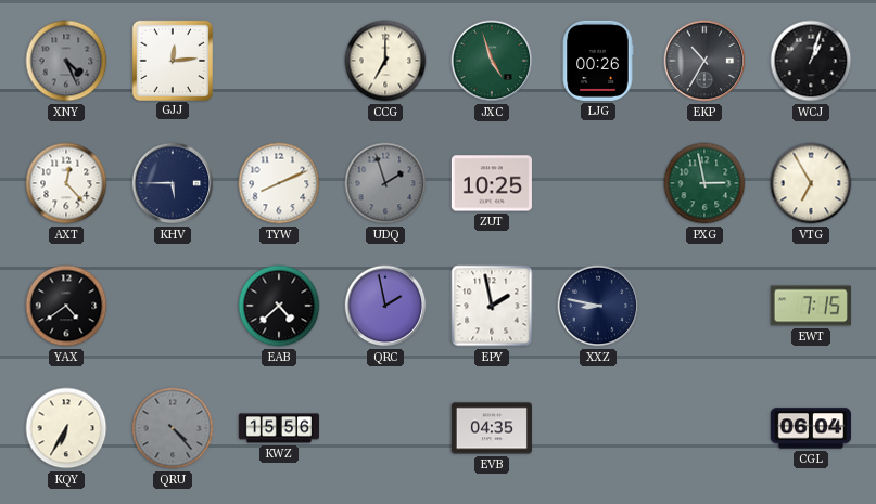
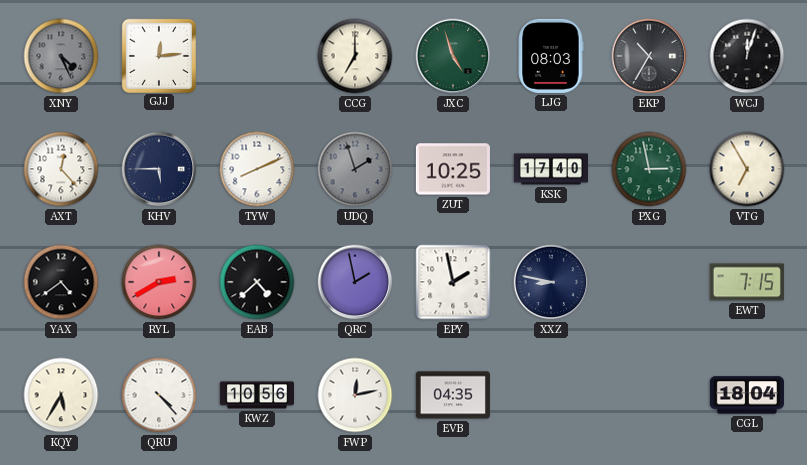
LJG: 00:26 -> 08:03
WCJ: 1:03 -> 12:03
KSK: none -> 17:40
RYL: none -> 2:40
KQY: 6:35 -> 5:35
QRU dial: grey -> white
KWZ: 15:56 -> 10:56
FWP: none -> 12:13
CGL: 06:04 -> 18:04
